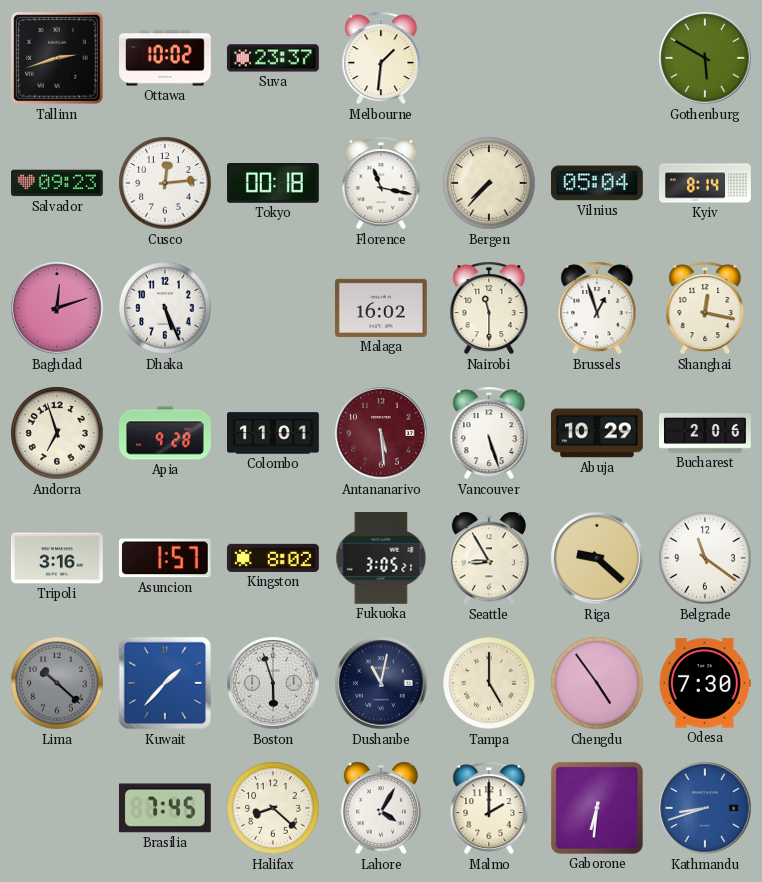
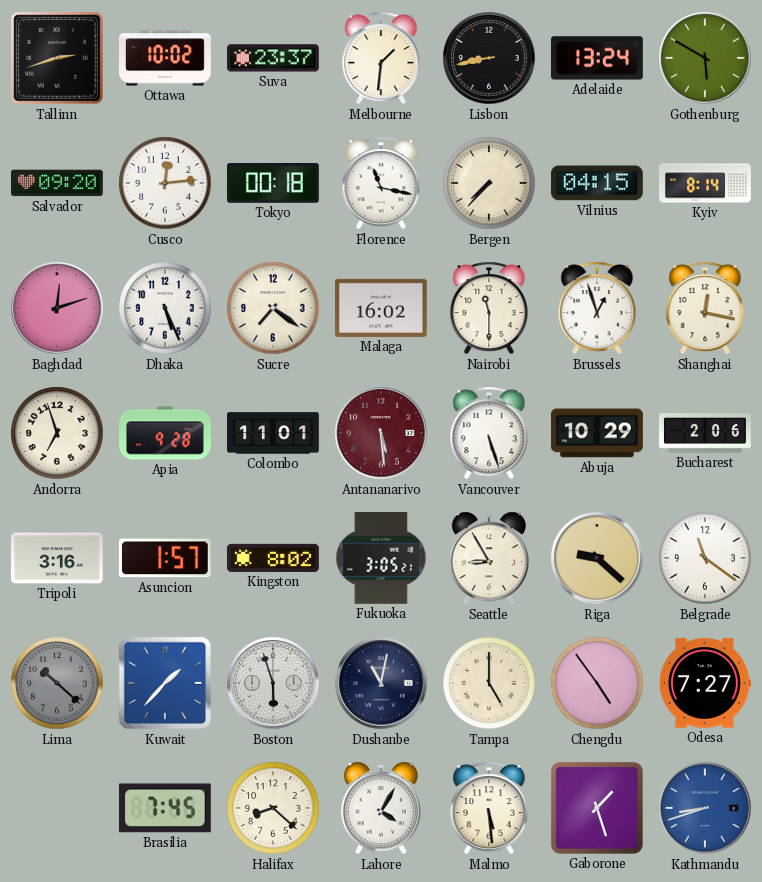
Lisbon: none -> 8:43
Adelaide: none -> 13:24
Salvador: 09:23 -> 09:20
Vilnius: 05:04 -> 04:15
Sucre: none -> 7:21
Odesa: 7:30 -> 7:27
Malmo: 2:00 -> 5:29
Gaborone: 6:31 -> 1:27
